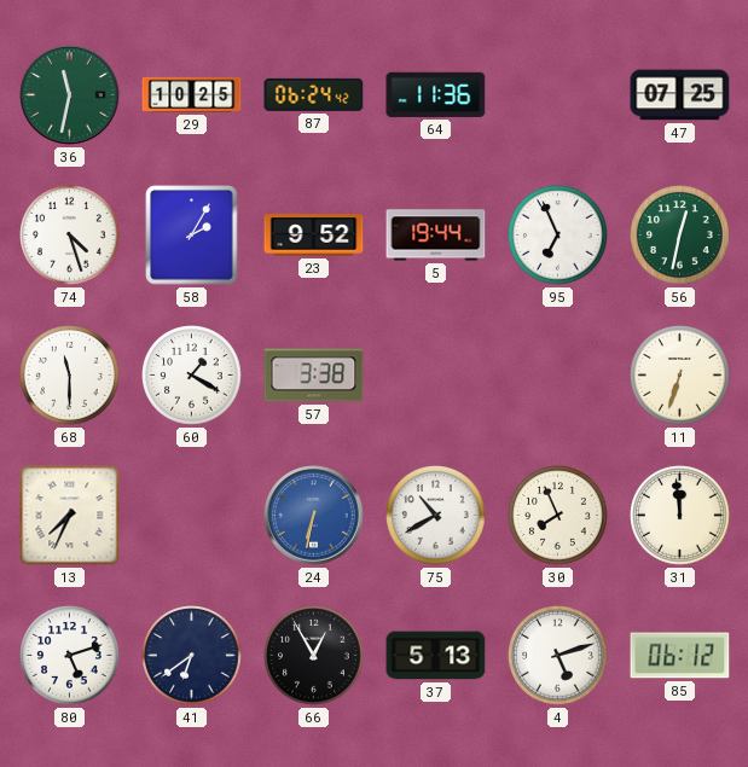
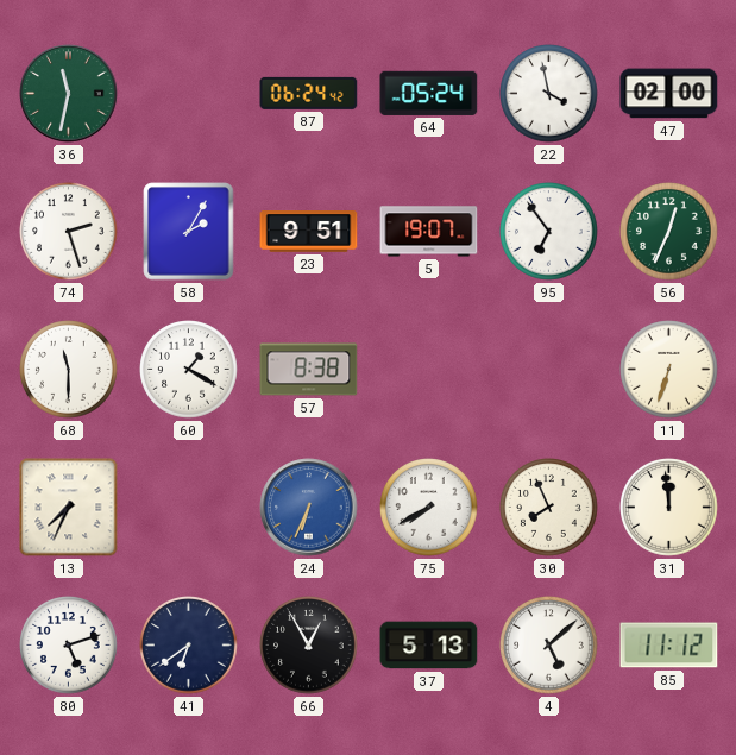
29: 10:25 -> none
64: 11:36 -> 05:24
22: none -> 3:58
47: 07:25 -> 02:00
74: 4:27 -> 2:27
23: 9:52 -> 9:51
5: 19:44 -> 19:07
95: 6:56 -> 6:54
56: 12:32 -> 12:34
57: 3:38 -> 8:38
24: 6:32 -> 6:34
75: 10:40 -> 7:40
4: 5:12 -> 5:08
85: 06:12 -> 11:12
